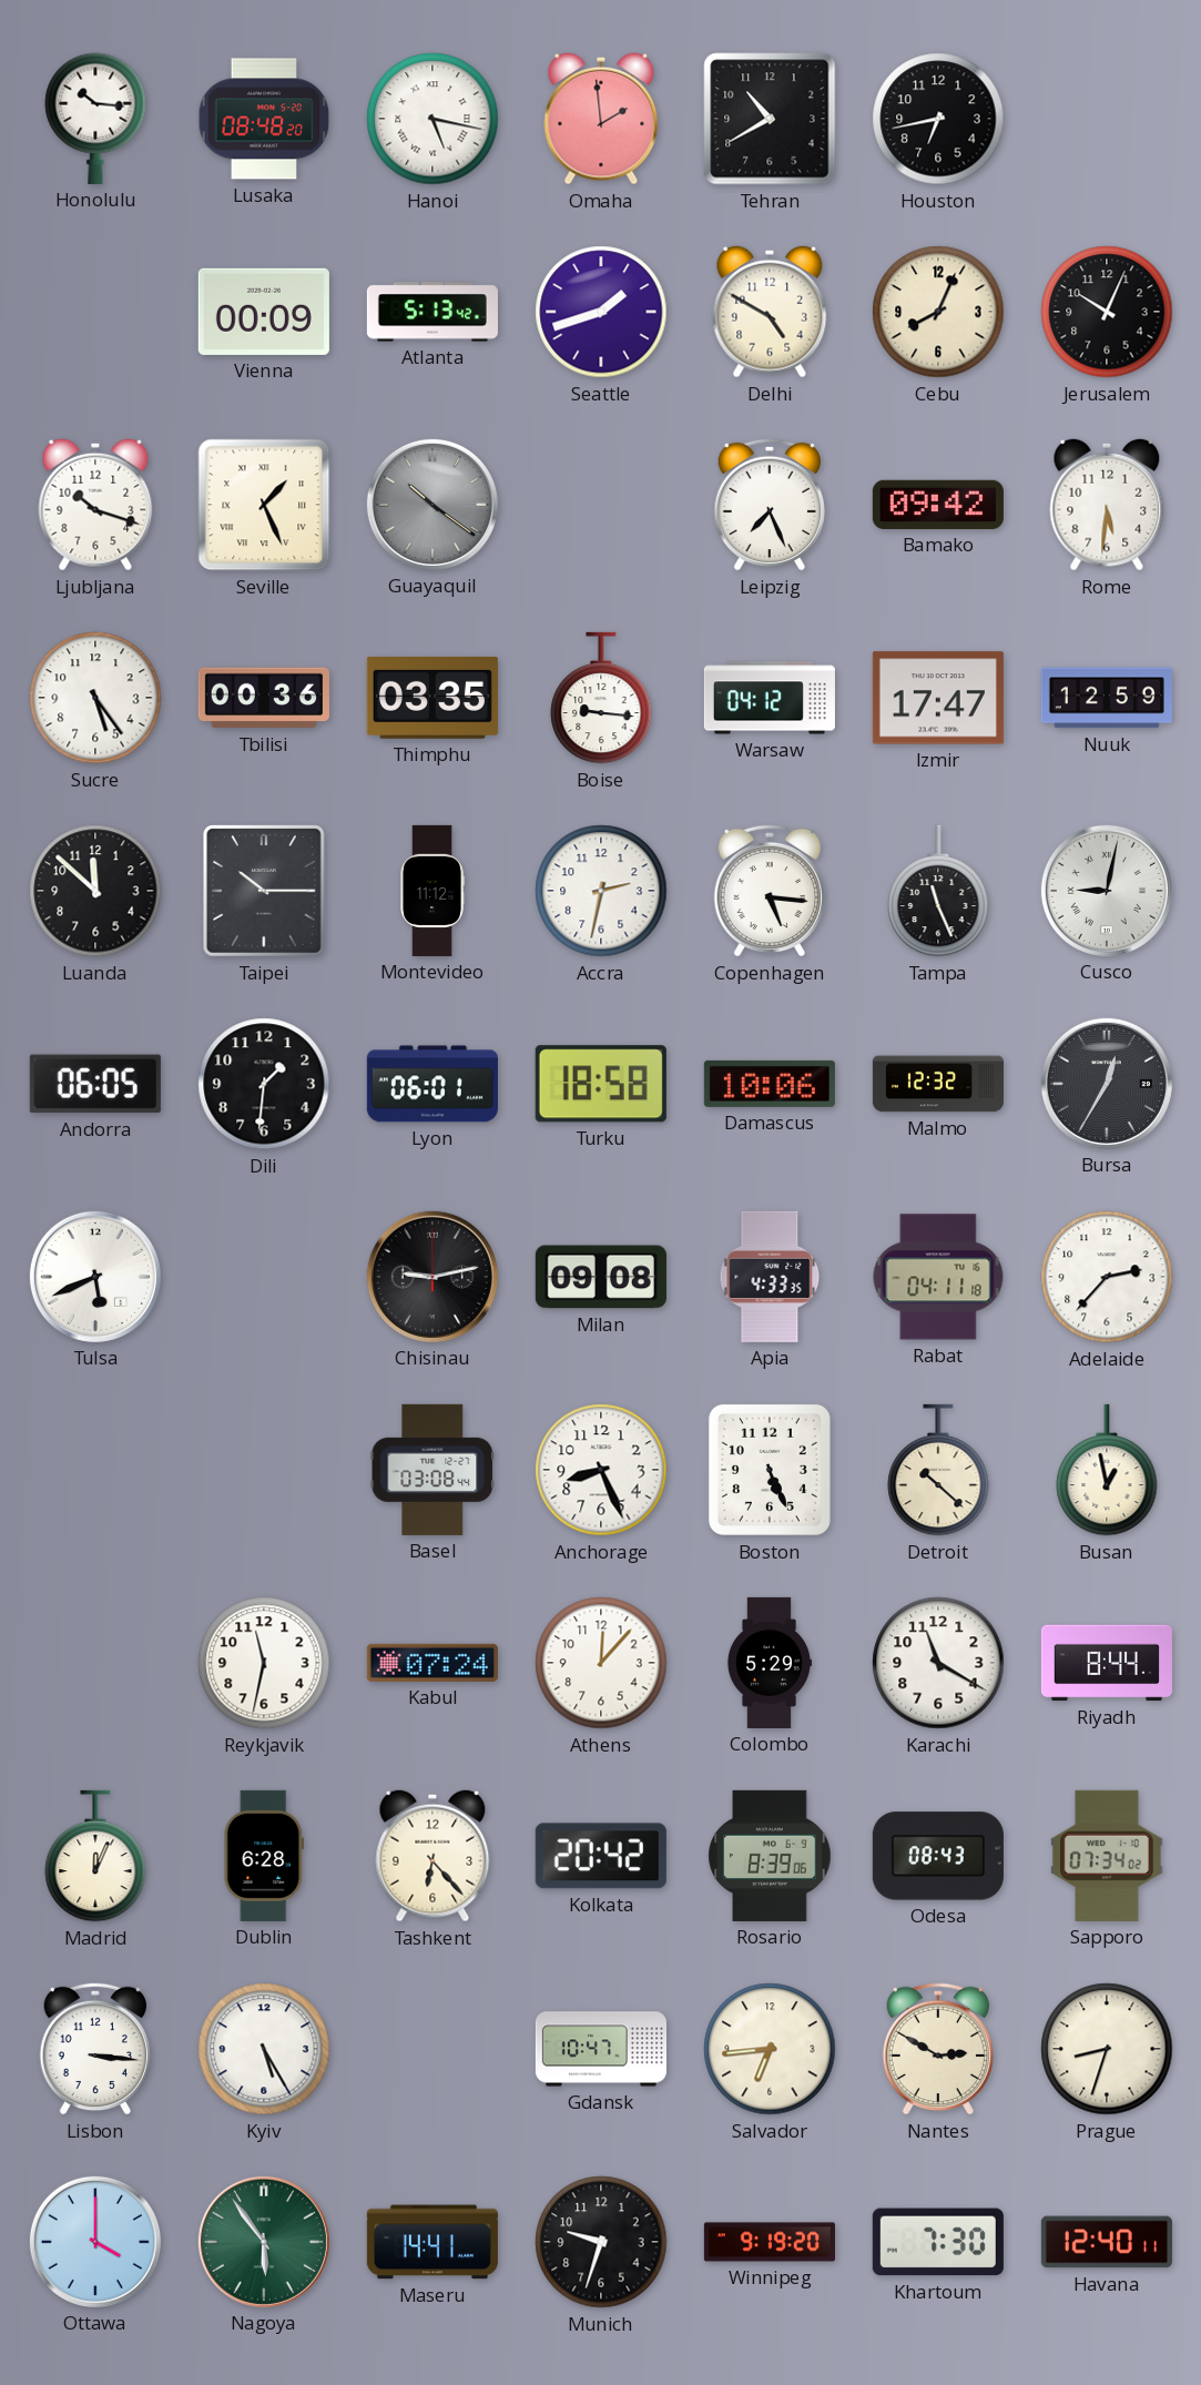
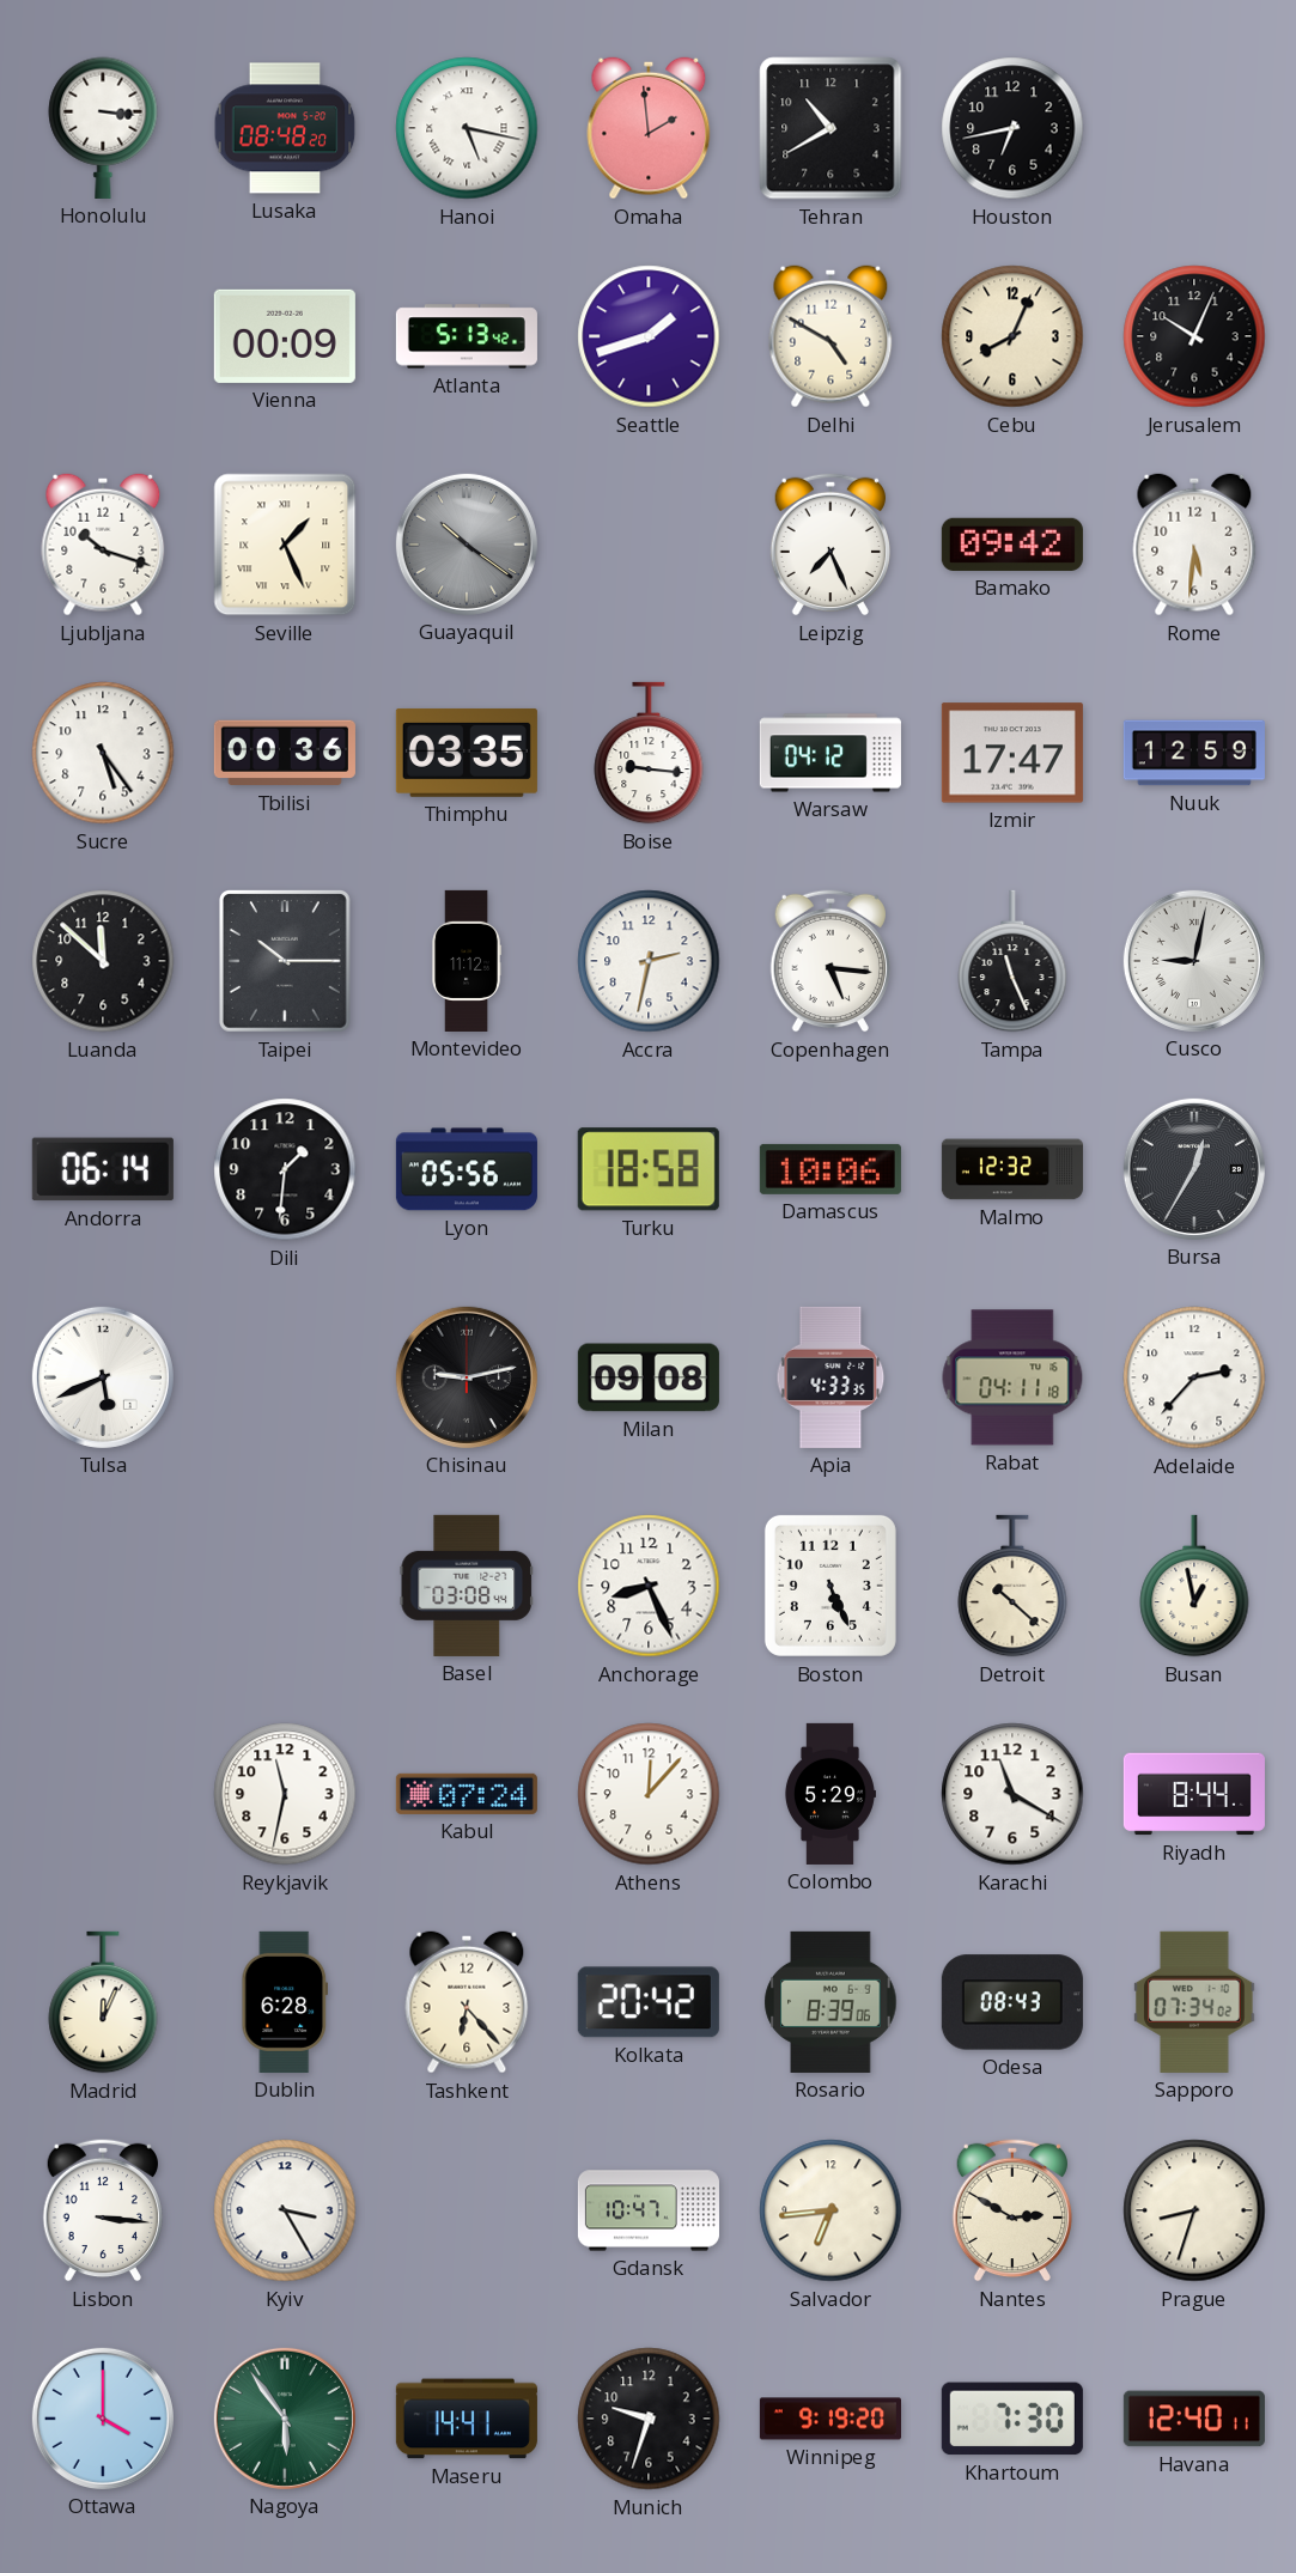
Honolulu: 10:16 -> 3:16
Andorra: 06:05 -> 06:14
Lyon: 06:01 -> 05:56
Kyiv: 5:25 -> 3:25
